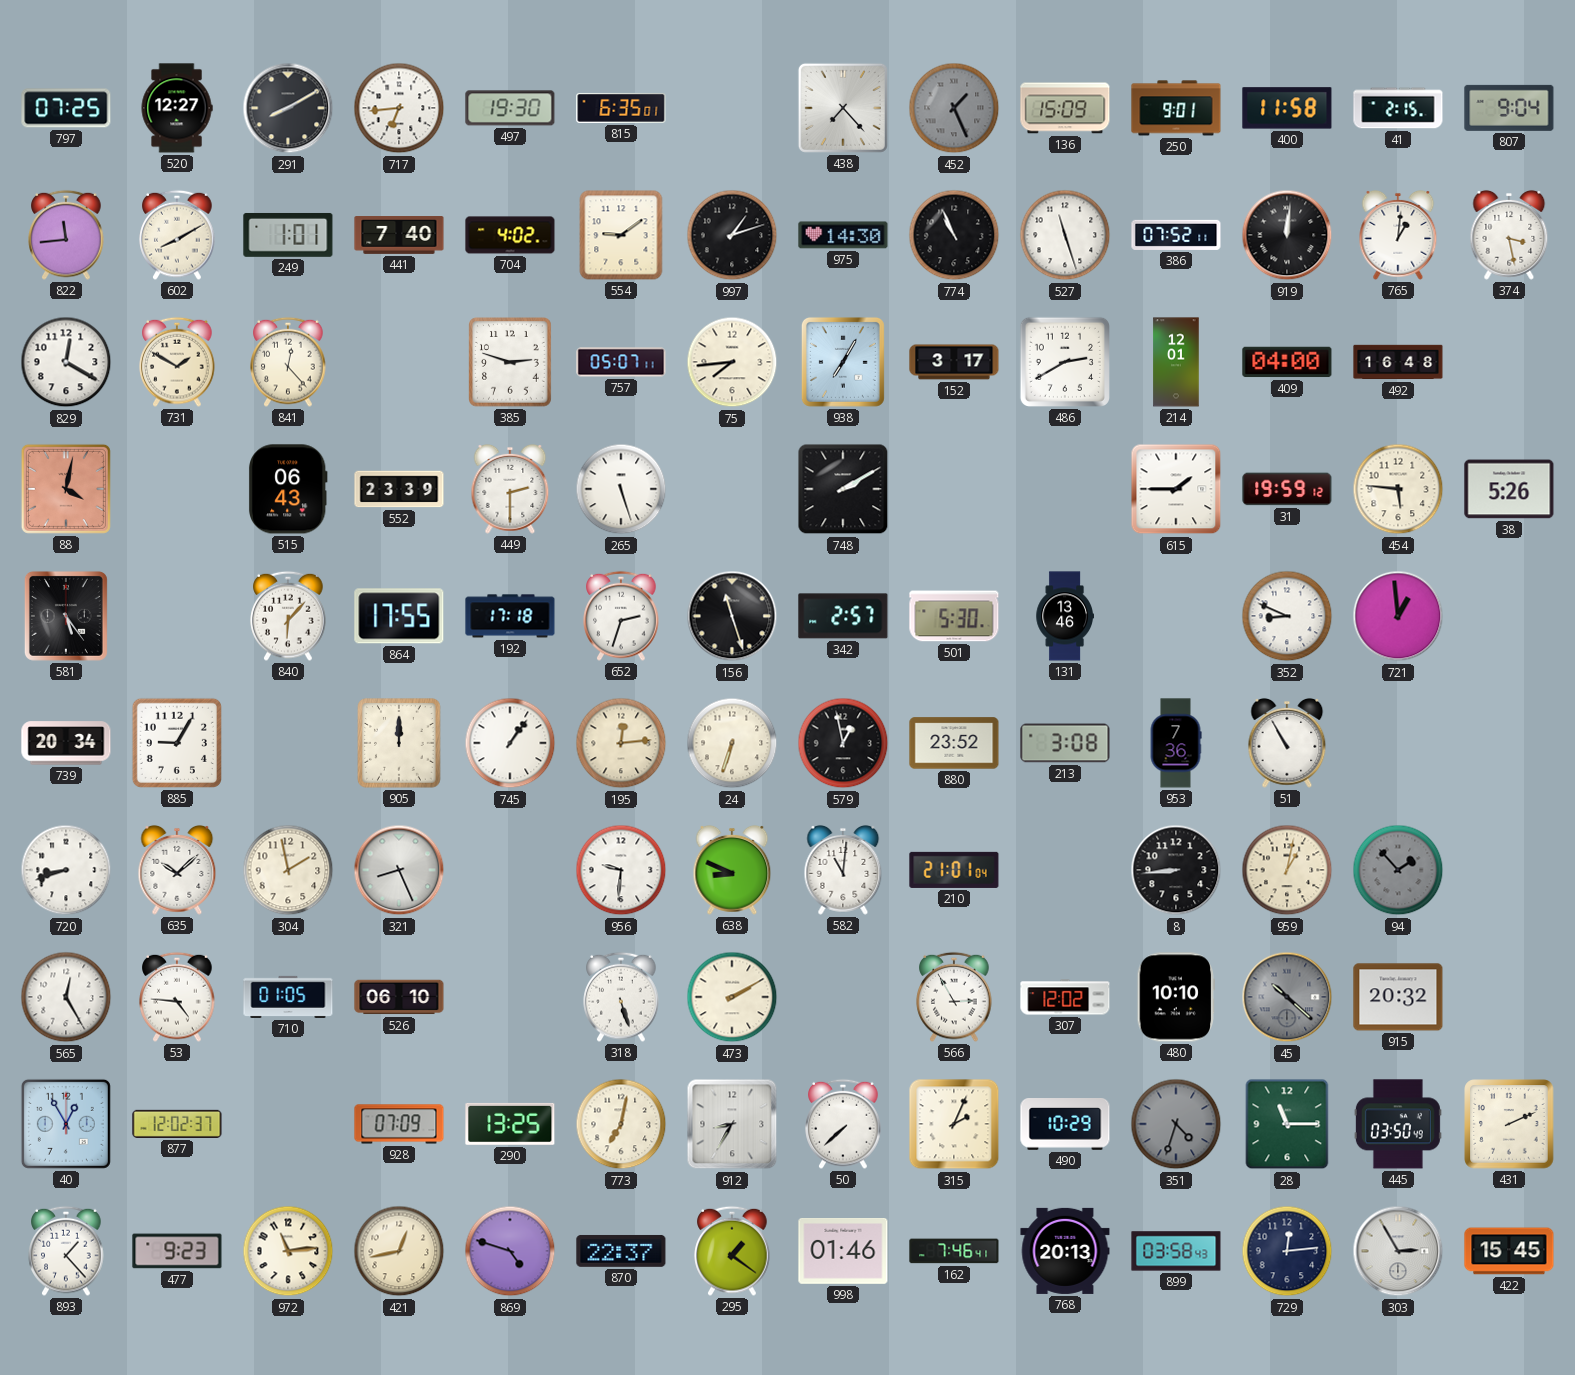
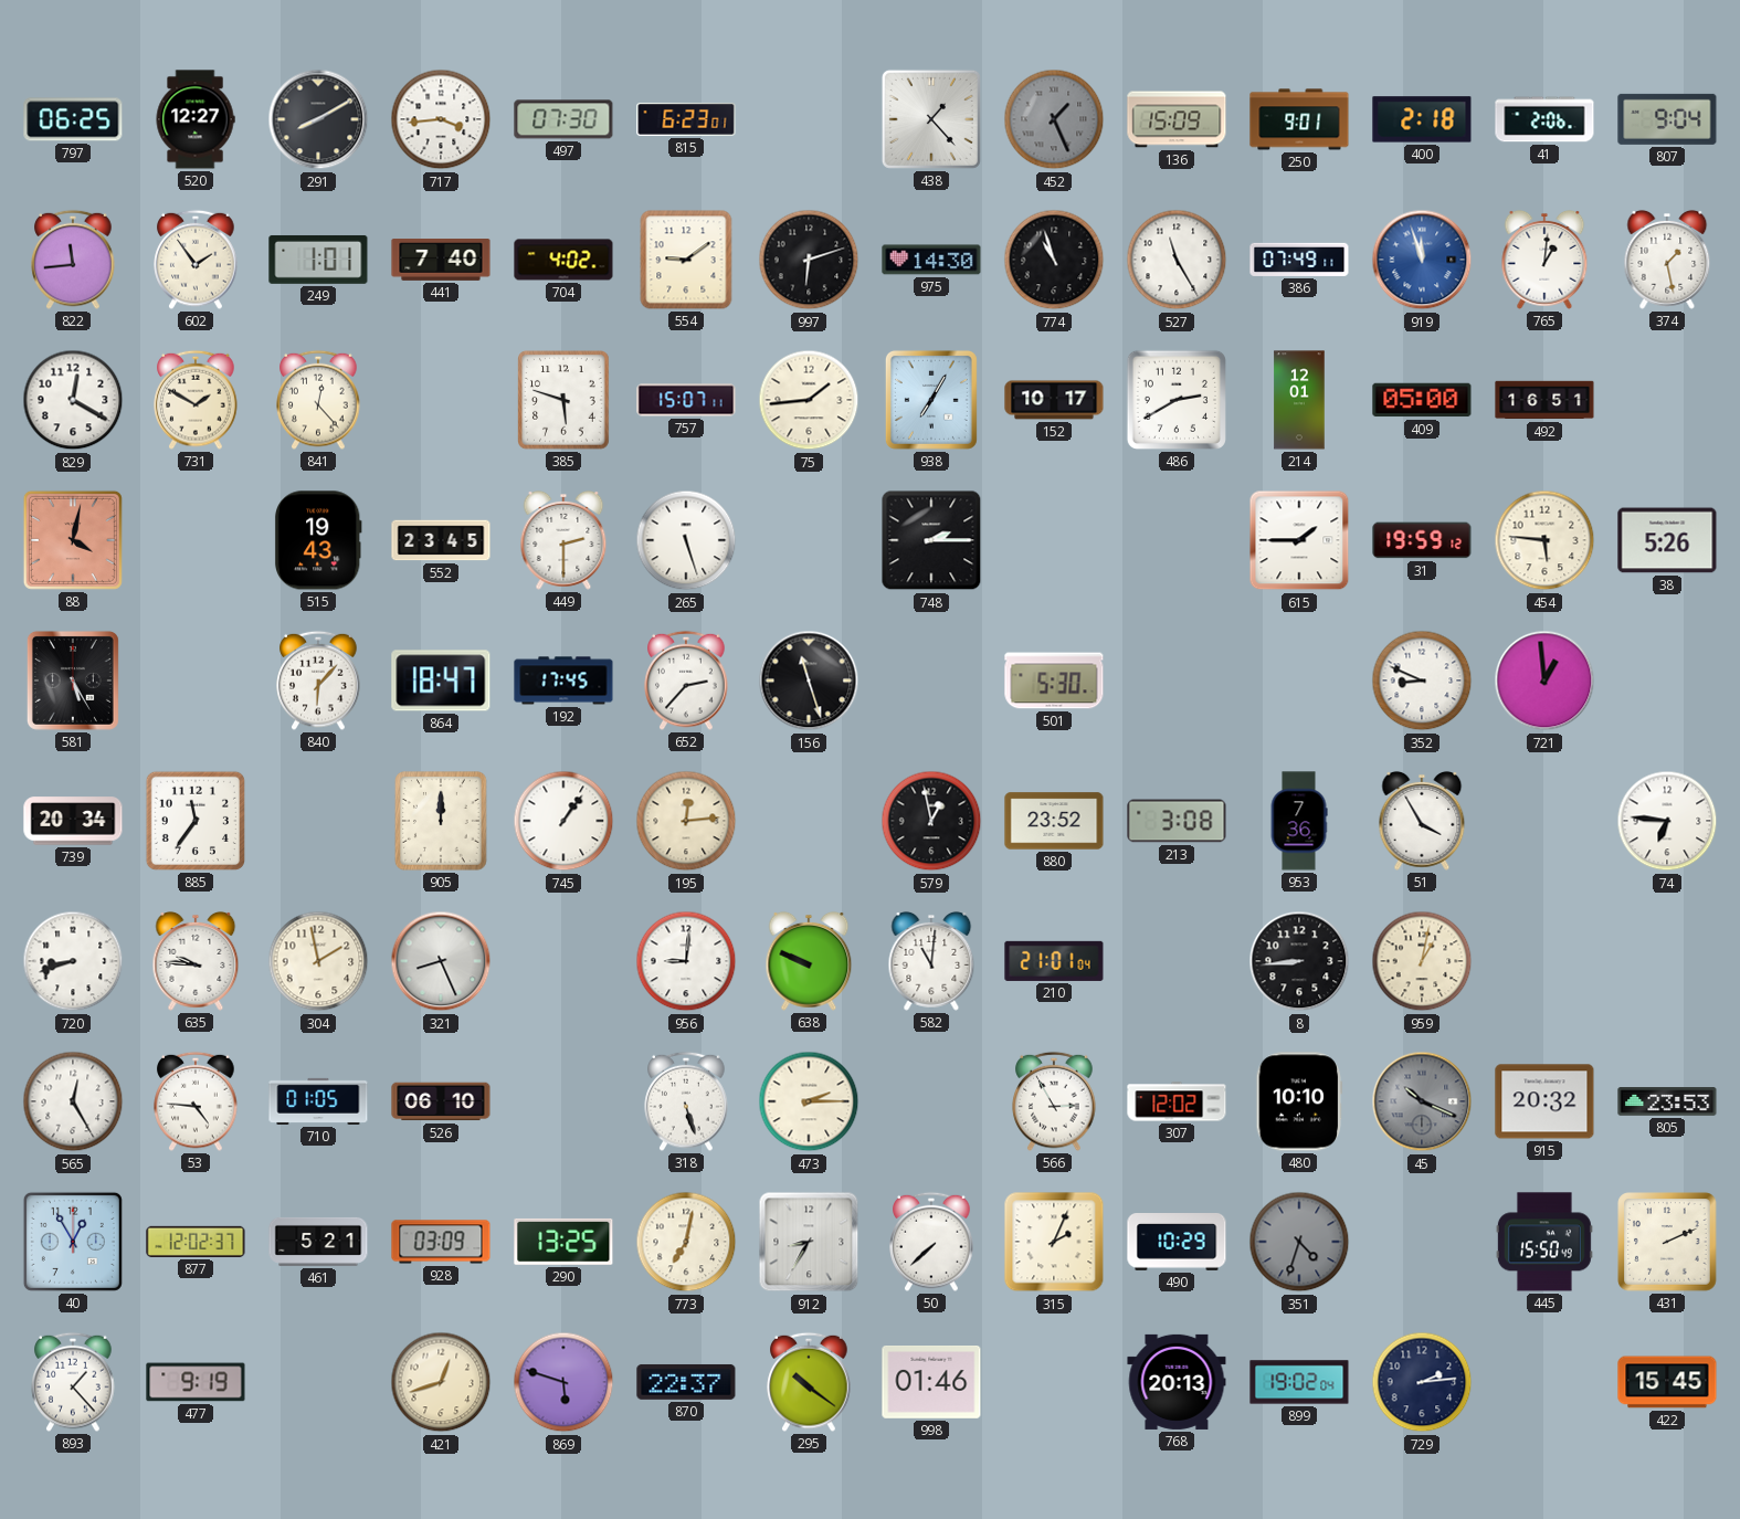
797: 07:25 -> 06:25
717: 6:44 -> 3:44
497: 19:30 -> 07:30
815: 6:35 -> 6:23
438: 7:23 -> 1:23
400: 11:58 -> 2:18
41: 2:15 -> 2:06
602: 8:10 -> 1:54
997: 1:12 -> 6:12
774: 10:56 -> 10:57
527: 11:27 -> 11:25
386: 07:52 -> 07:49
919: 12:01 -> 11:57
919 dial: black -> blue
374: 3:28 -> 1:28
385: 2:48 -> 5:48
757: 05:07 -> 15:07
75: 7:44 -> 1:44
152: 3:17 -> 10:17
409: 04:00 -> 05:00
492: 16:48 -> 16:51
515: 06:43 -> 19:43
552: 23:39 -> 23:45
748: 2:10 -> 2:15
581: 5:24 -> 5:25
864: 17:55 -> 18:47
192: 17:18 -> 17:45
652: 2:33 -> 2:37
342: 2:57 -> none
131: 13:46 -> none
885: 9:05 -> 11:36
24: 6:33 -> none
51: 10:55 -> 3:55
74: none -> 6:46
635: 10:08 -> 9:46
956: 9:31 -> 9:01
638: 8:49 -> 9:49
94: 1:53 -> none
473: 2:10 -> 2:15
45: 10:22 -> 10:19
805: none -> 23:53
461: none -> 5:21
928: 07:09 -> 03:09
28: 11:15 -> none
445: 03:50 -> 15:50
477: 9:23 -> 9:19
972: 11:14 -> none
421: 12:43 -> 12:42
869: 4:48 -> 5:48
295: 1:21 -> 10:21
162: 7:46 -> none
899: 03:58 -> 19:02
729: 12:14 -> 2:14
303: 2:55 -> none
